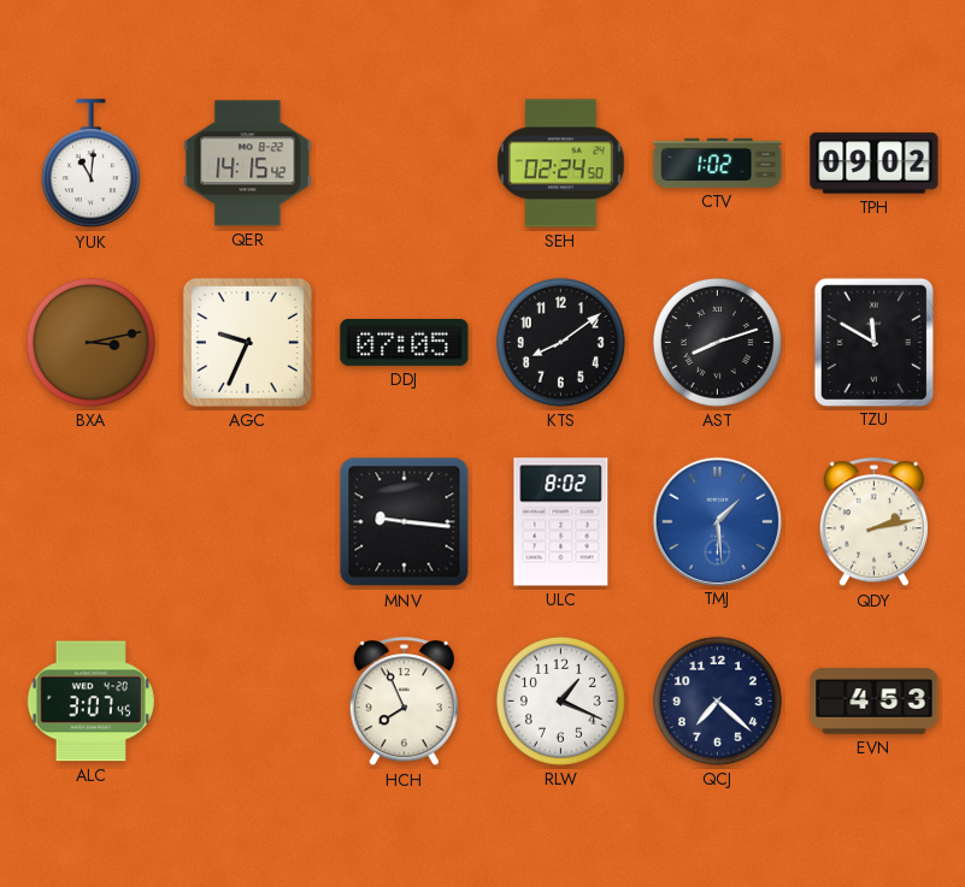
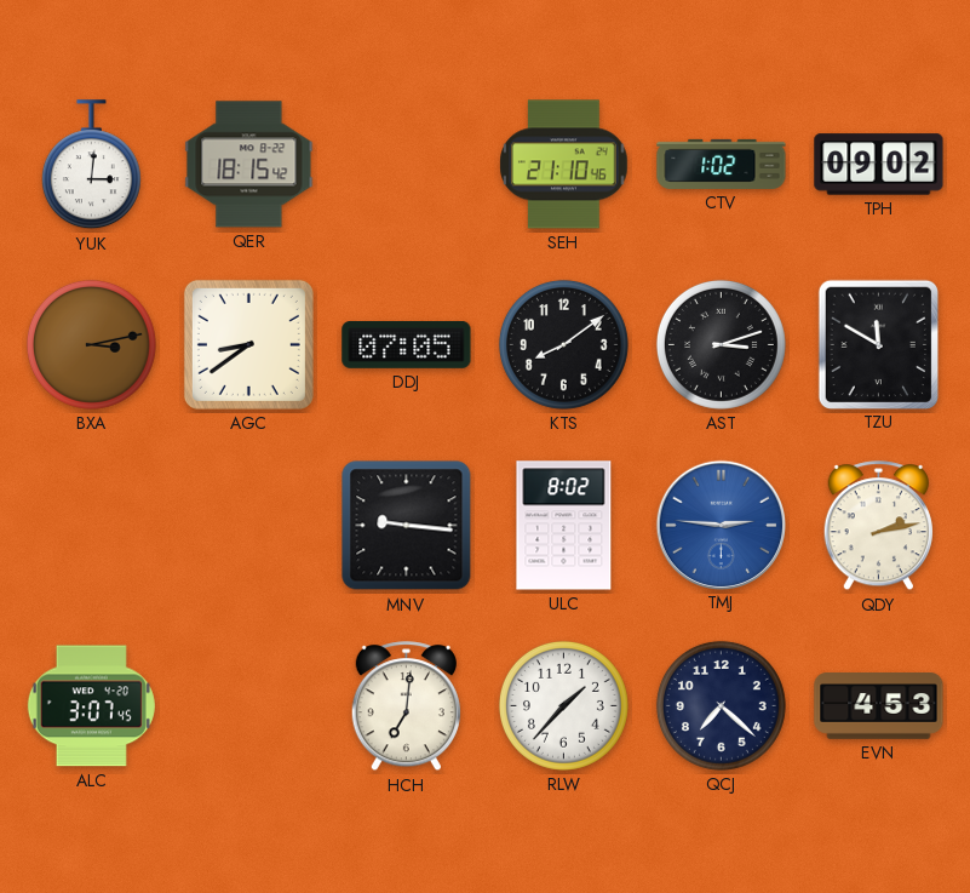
YUK: 11:01 -> 3:01
QER: 14:15 -> 18:15
SEH: 02:24 -> 21:10
AGC: 9:34 -> 8:39
AST: 8:12 -> 3:12
TMJ: 1:29 -> 2:46
HCH: 7:56 -> 7:01
RLW: 1:19 -> 1:37
